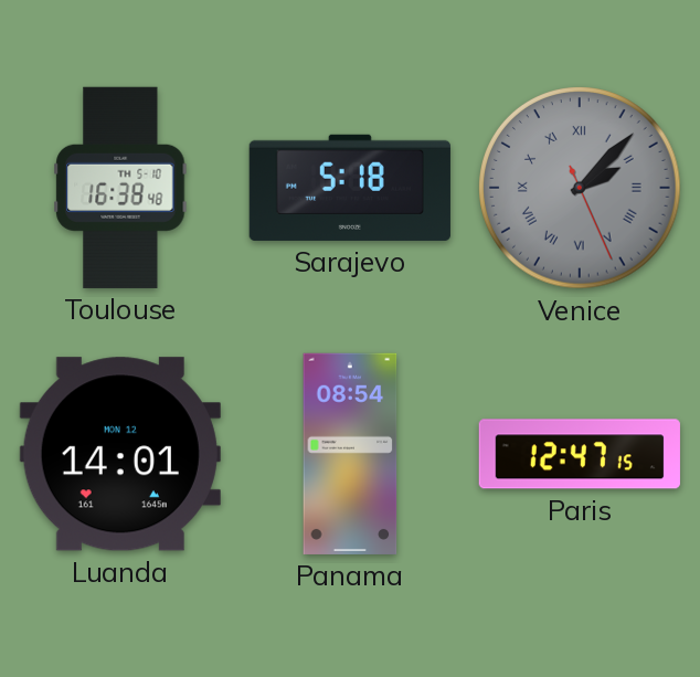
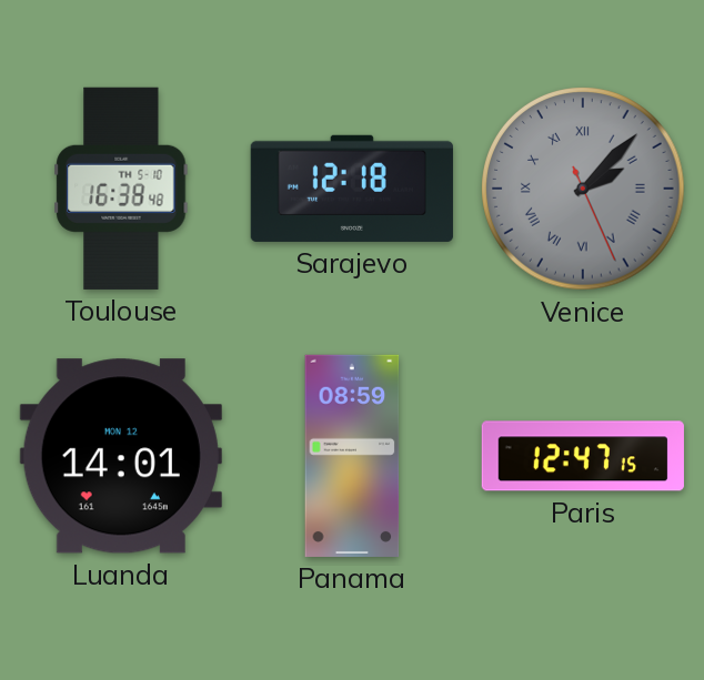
Sarajevo: 5:18 -> 12:18
Panama: 08:54 -> 08:59
